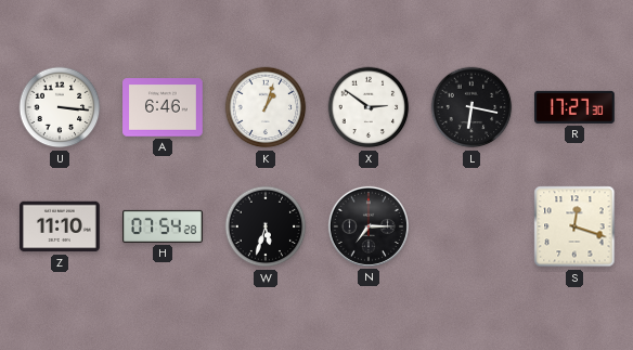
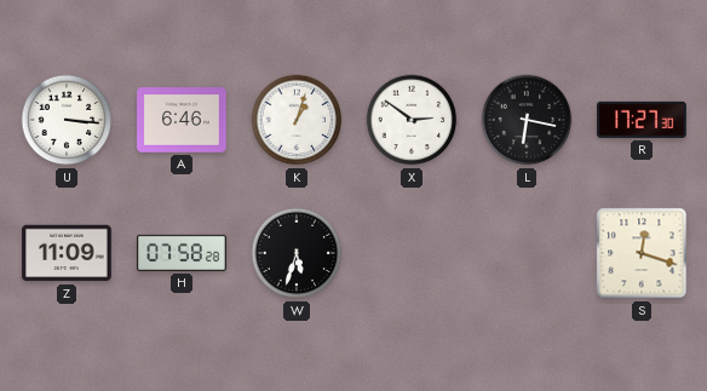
Z: 11:10 -> 11:09
H: 07:54 -> 07:58
N: 7:15 -> none
